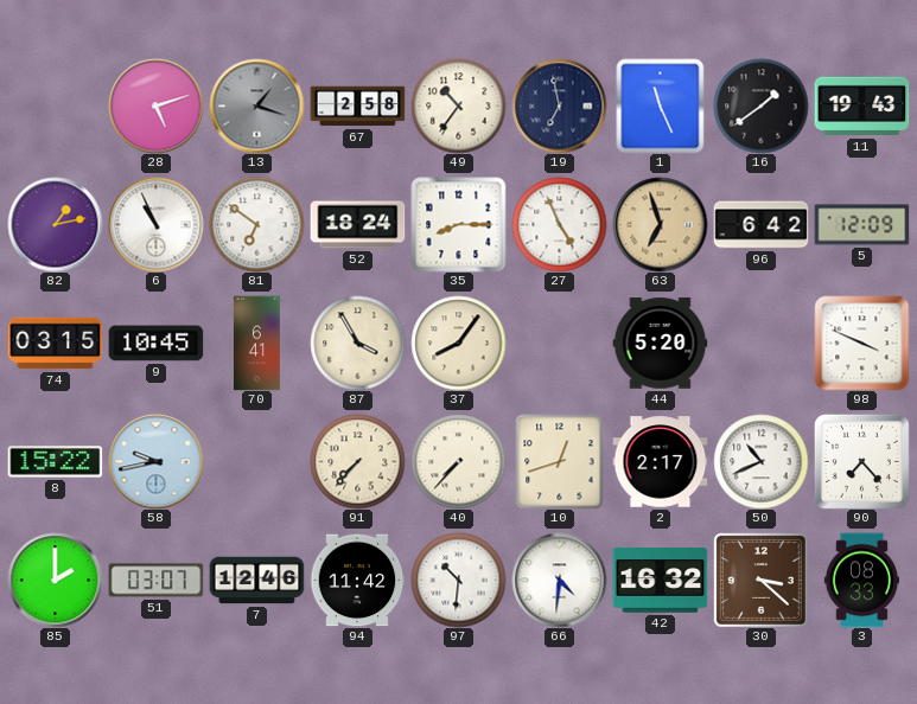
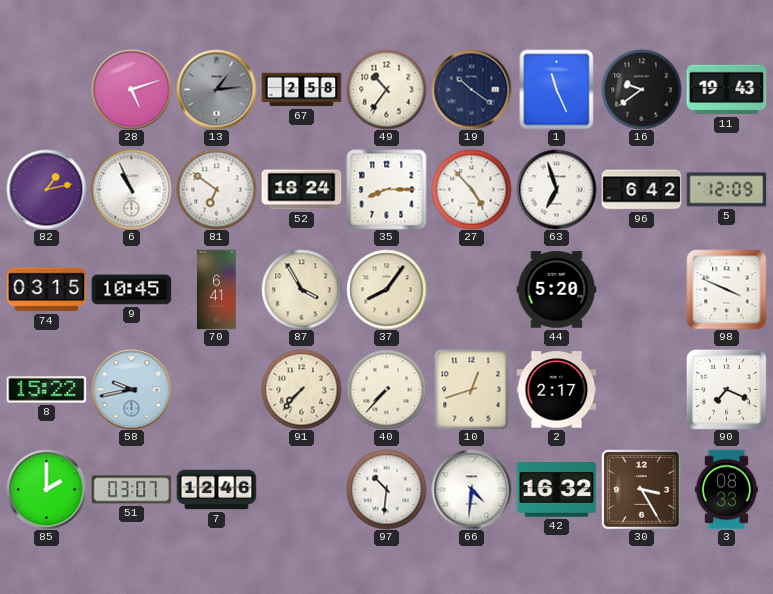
13: 1:18 -> 1:14
19: 6:58 -> 10:21
16: 1:39 -> 9:39
27: 4:56 -> 4:53
63 dial: champagne -> white
50: 10:41 -> none
90: 7:23 -> 7:19
94: 11:42 -> none
30: 3:22 -> 3:25
